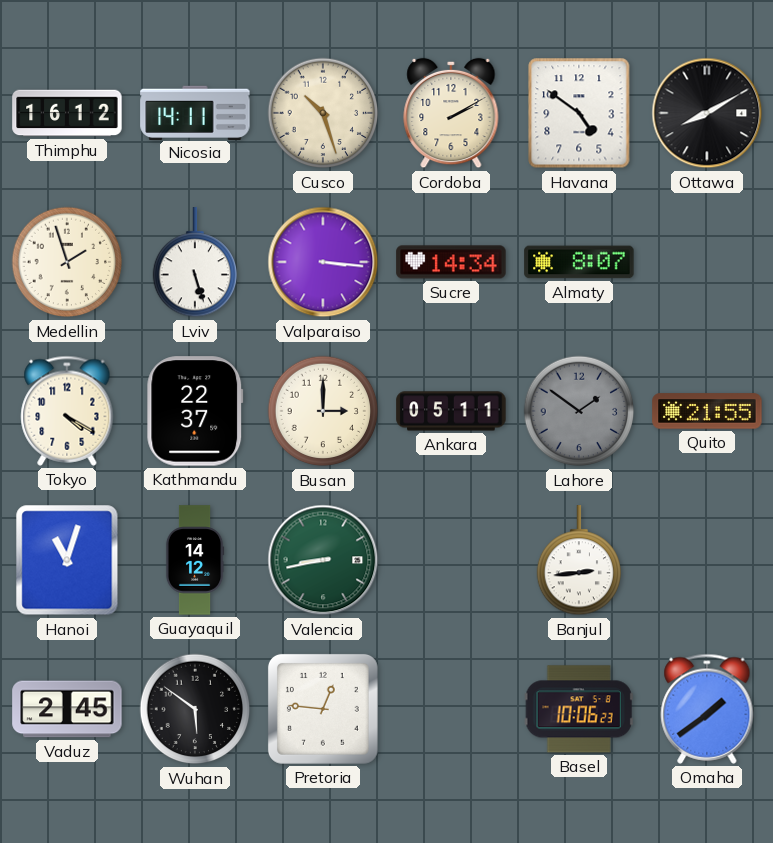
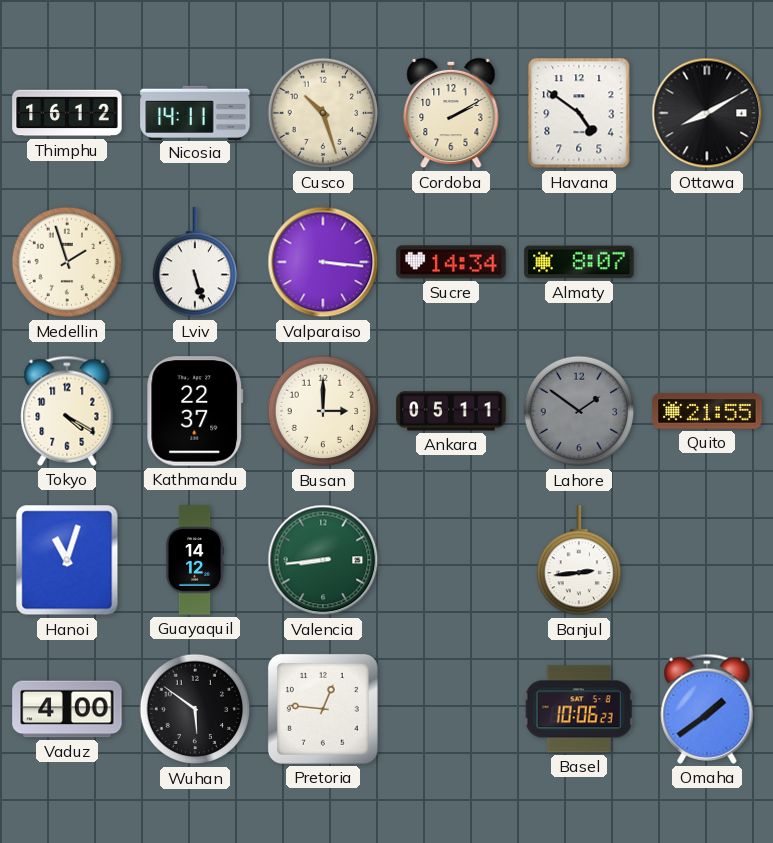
Valencia: 8:43 -> 8:44
Vaduz: 2:45 -> 4:00
